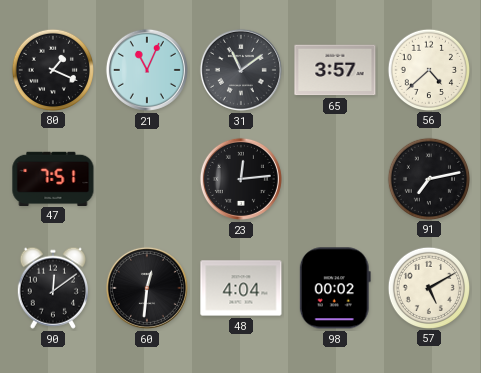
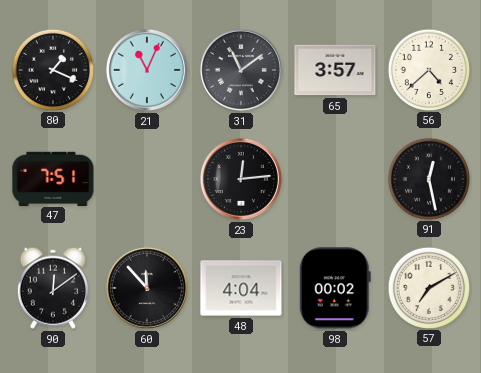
91: 7:13 -> 12:28
60: 12:31 -> 11:53
57: 5:10 -> 7:10
